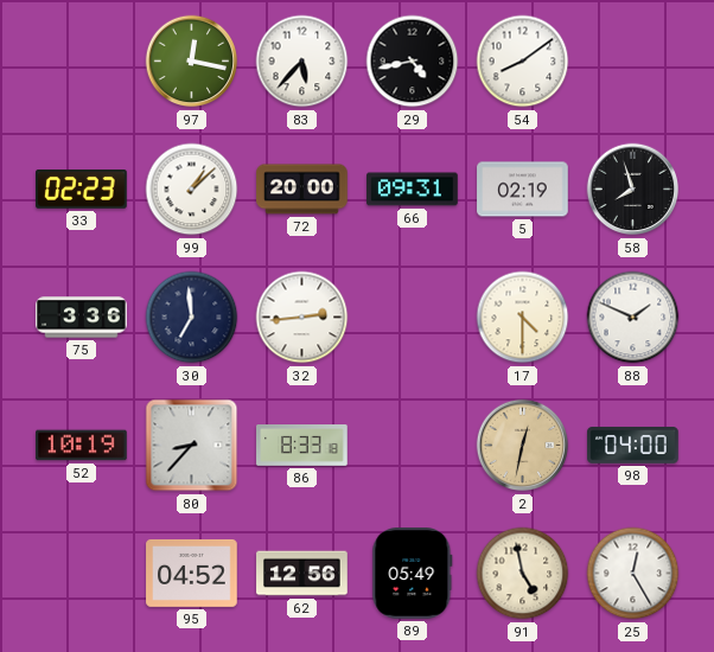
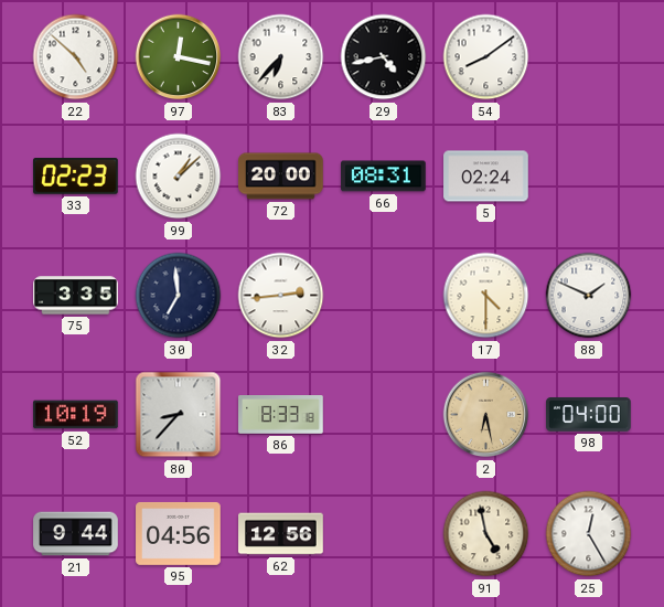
22: none -> 4:52
83: 5:37 -> 6:37
66: 09:31 -> 08:31
5: 02:19 -> 02:24
58: 7:57 -> none
75: 3:36 -> 3:35
2: 12:32 -> 6:28
21: none -> 9:44
95: 04:52 -> 04:56
89: 05:49 -> none
